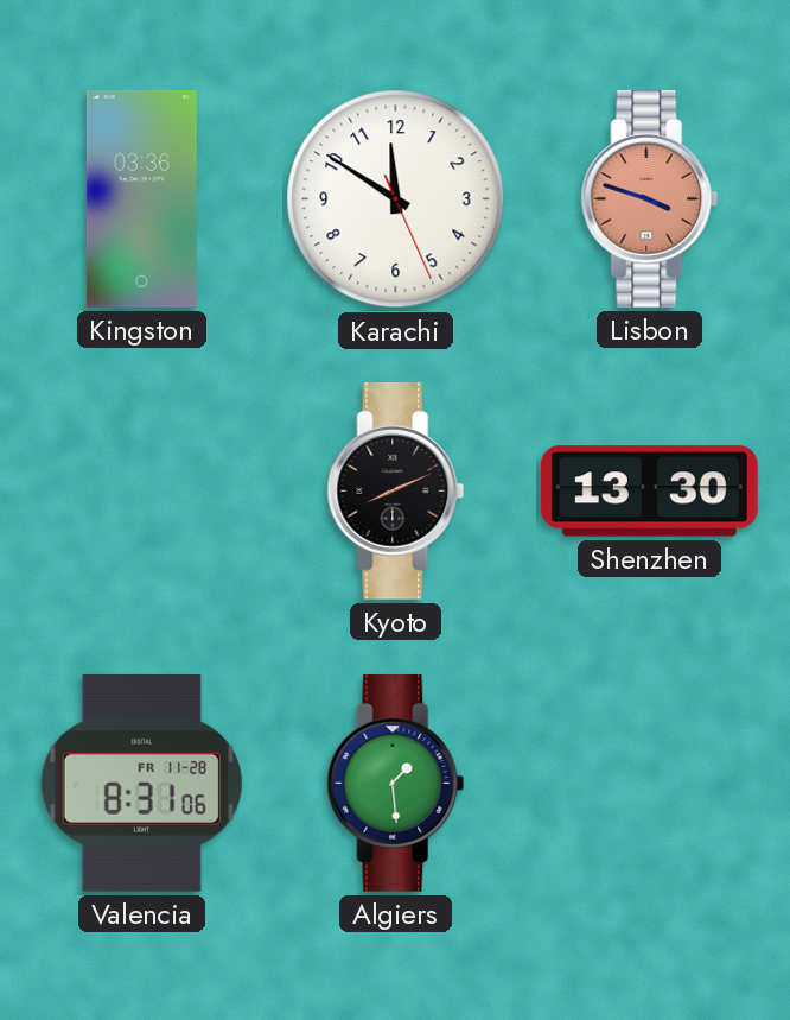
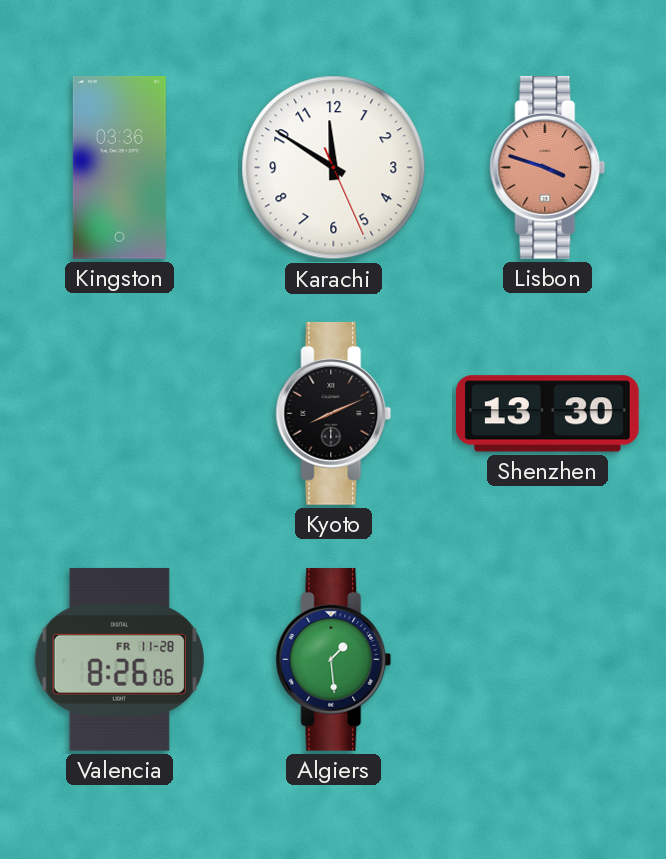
Valencia: 8:31 -> 8:26
